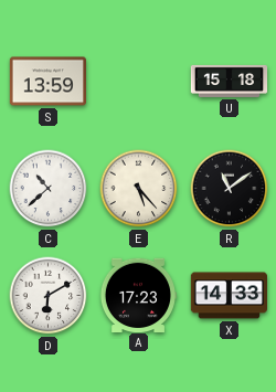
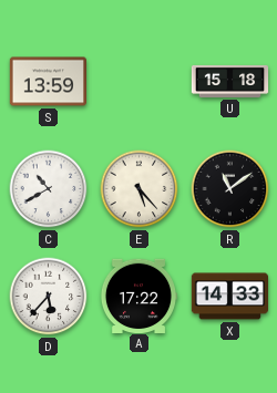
C: 10:38 -> 10:40
D: 6:10 -> 5:37
A: 17:23 -> 17:22
